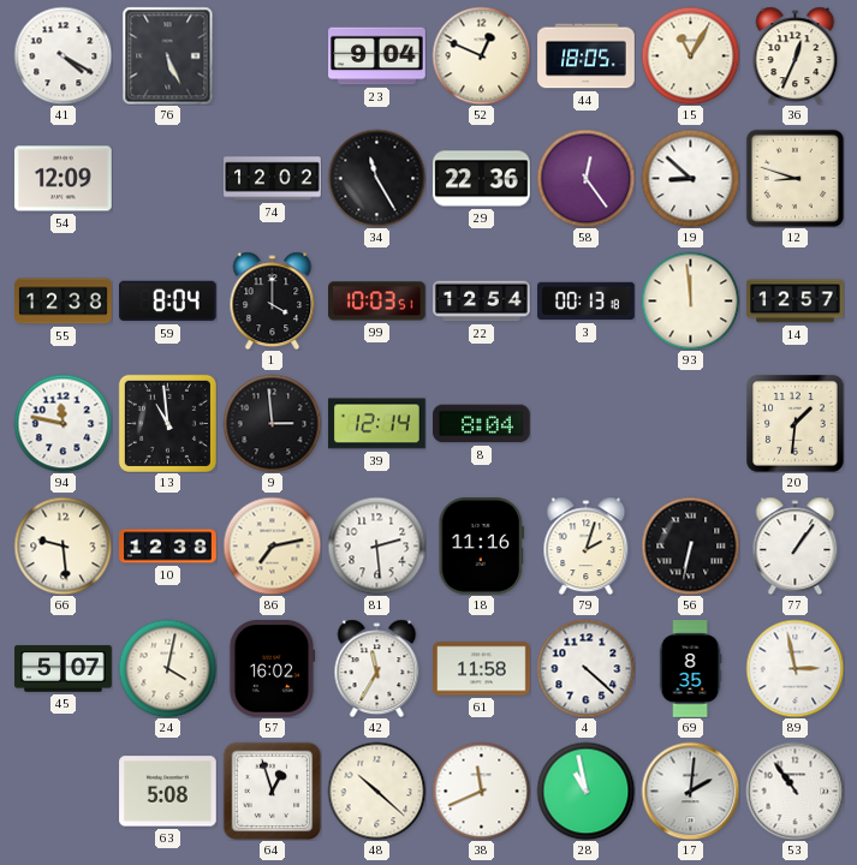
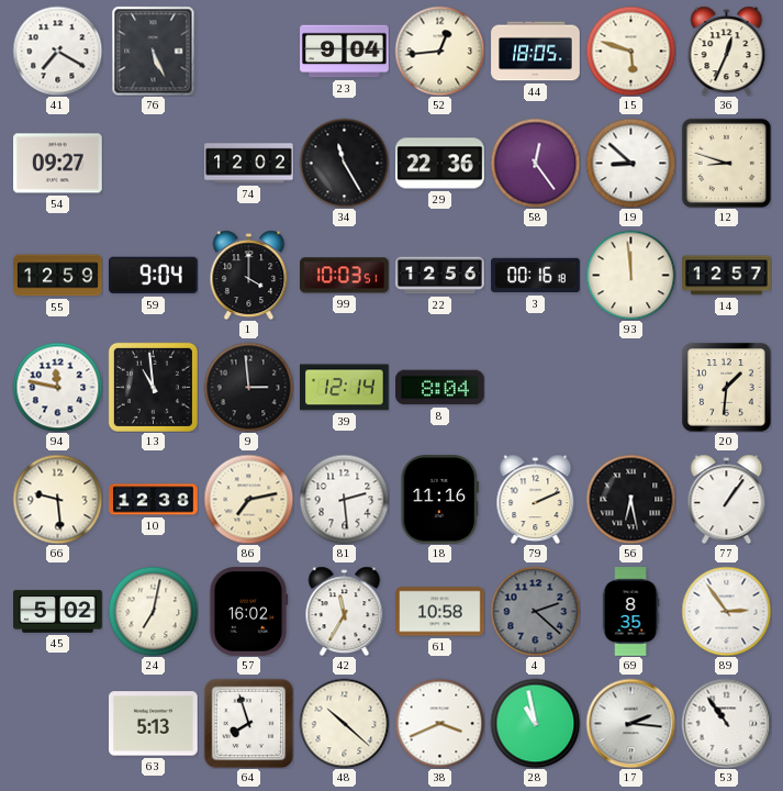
41: 4:20 -> 7:20
52: 12:49 -> 12:44
15: 11:05 -> 5:48
54: 12:09 -> 09:27
55: 12:38 -> 12:59
59: 8:04 -> 9:04
22: 12:54 -> 12:56
3: 00:13 -> 00:16
79: 2:03 -> 2:11
56: 6:32 -> 6:28
45: 5:07 -> 5:02
24: 4:02 -> 7:02
61: 11:58 -> 10:58
4: 4:22 -> 2:22
4 dial: white -> grey
89: 2:58 -> 2:54
63: 5:08 -> 5:13
64: 12:57 -> 7:57
38: 11:41 -> 3:41
17: 2:01 -> 2:16
